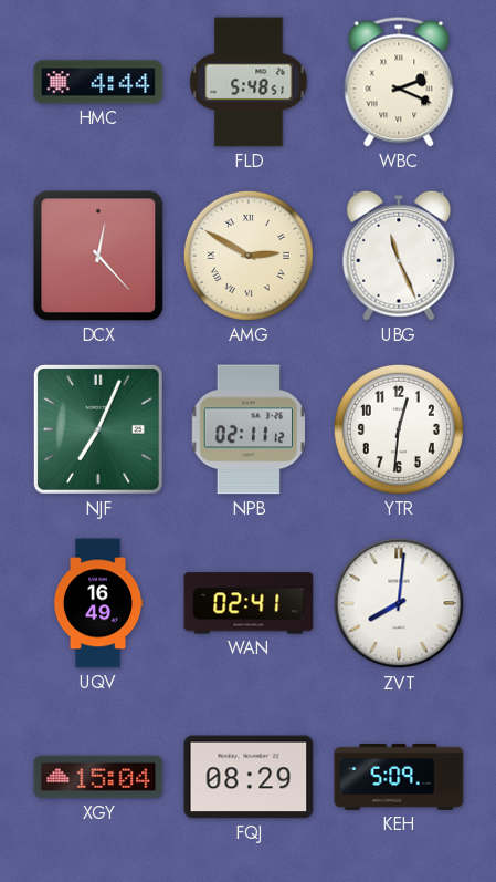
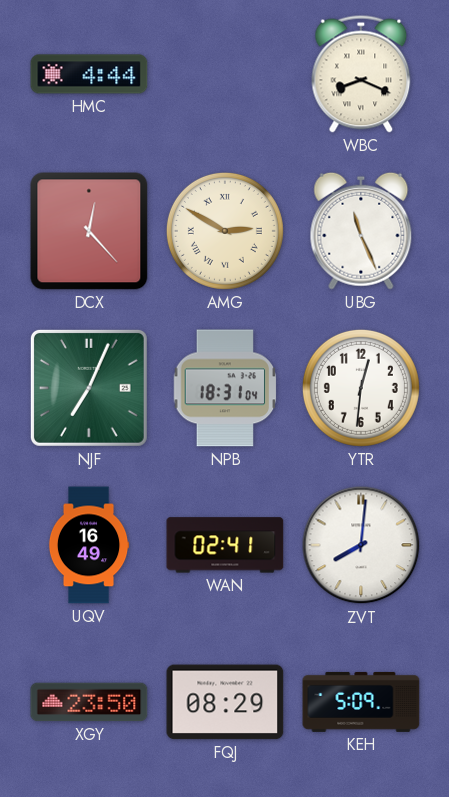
FLD: 5:48 -> none
WBC: 2:19 -> 8:19
NPB: 02:11 -> 18:31
XGY: 15:04 -> 23:50
